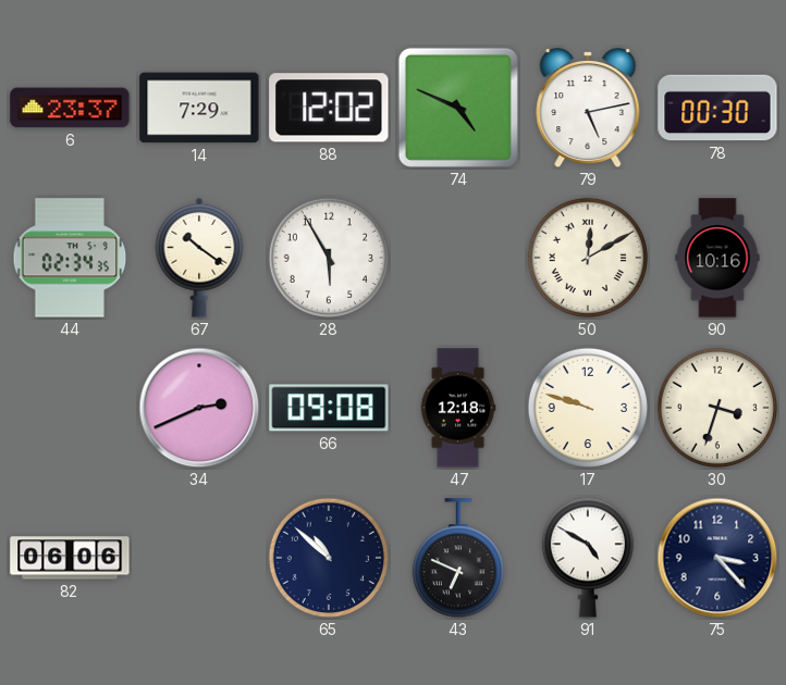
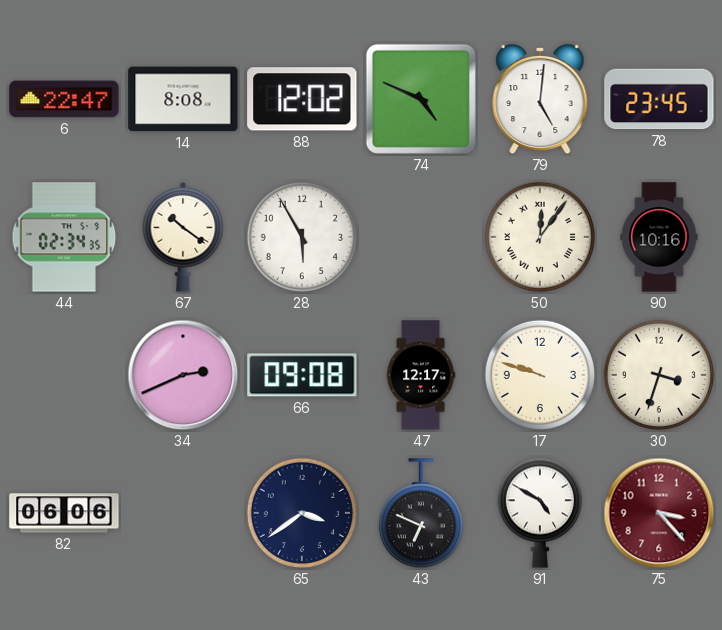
6: 23:37 -> 22:47
14: 7:29 -> 8:08
79: 5:13 -> 5:01
78: 00:30 -> 23:45
50: 12:10 -> 12:06
47: 12:18 -> 12:17
65: 10:52 -> 3:39
75 dial: navy -> burgundy
